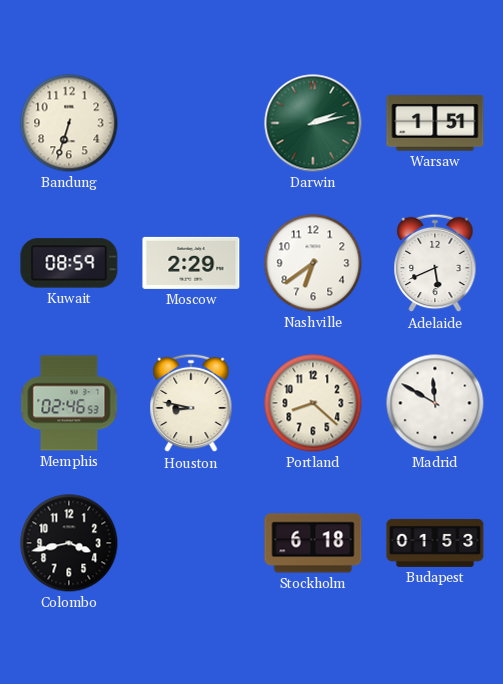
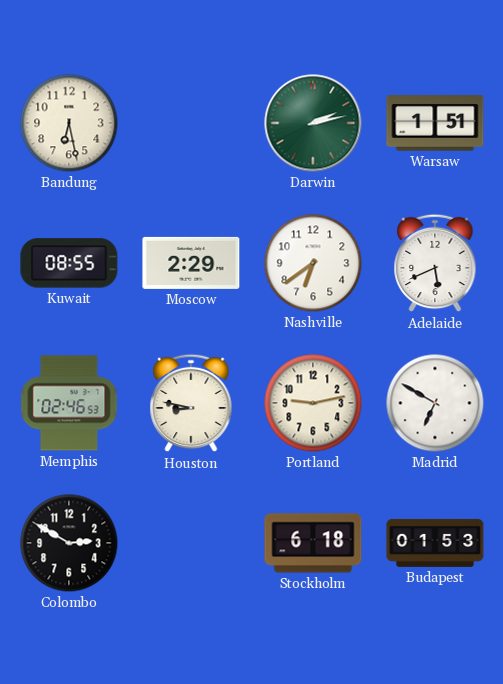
Bandung: 6:33 -> 6:28
Kuwait: 08:59 -> 08:55
Portland: 8:22 -> 9:13
Madrid: 11:50 -> 6:50
Colombo: 3:43 -> 2:50
